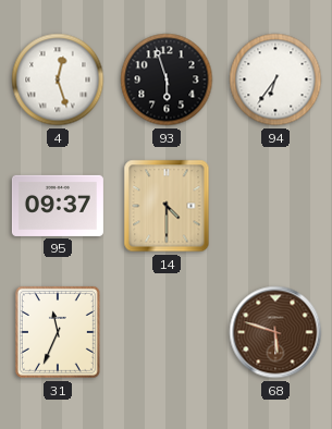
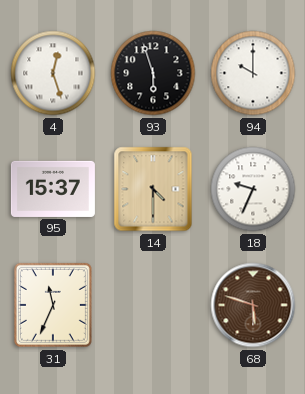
94: 6:36 -> 10:00
95: 09:37 -> 15:37
18: none -> 9:34
